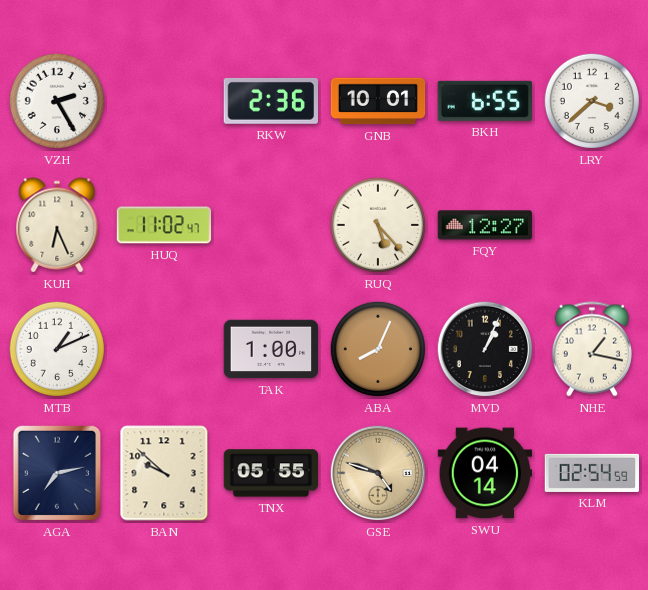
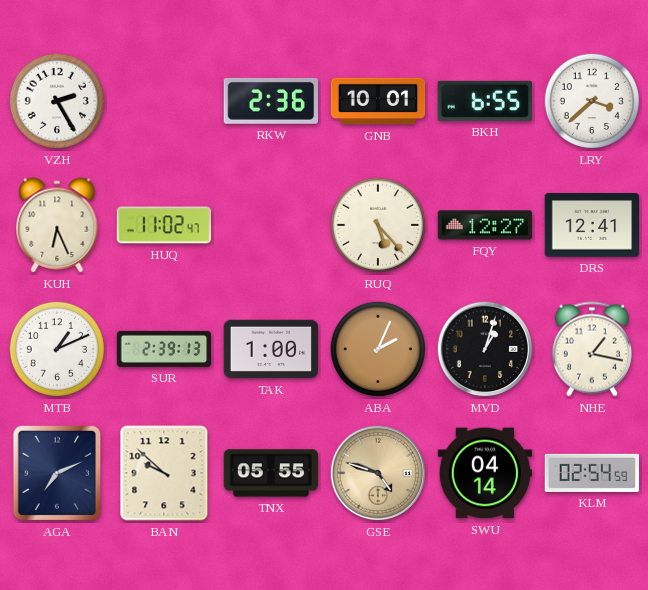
DRS: none -> 12:41
SUR: none -> 2:39
ABA: 8:04 -> 2:04
MVD: 1:04 -> 1:03
AGA: 7:13 -> 7:11
